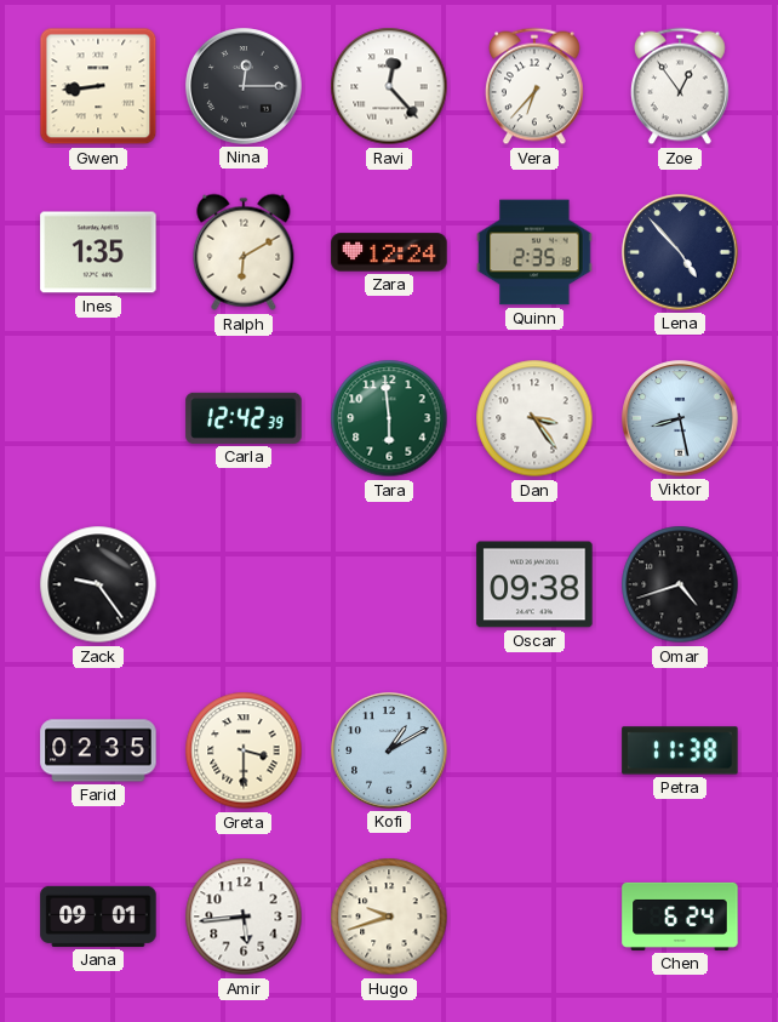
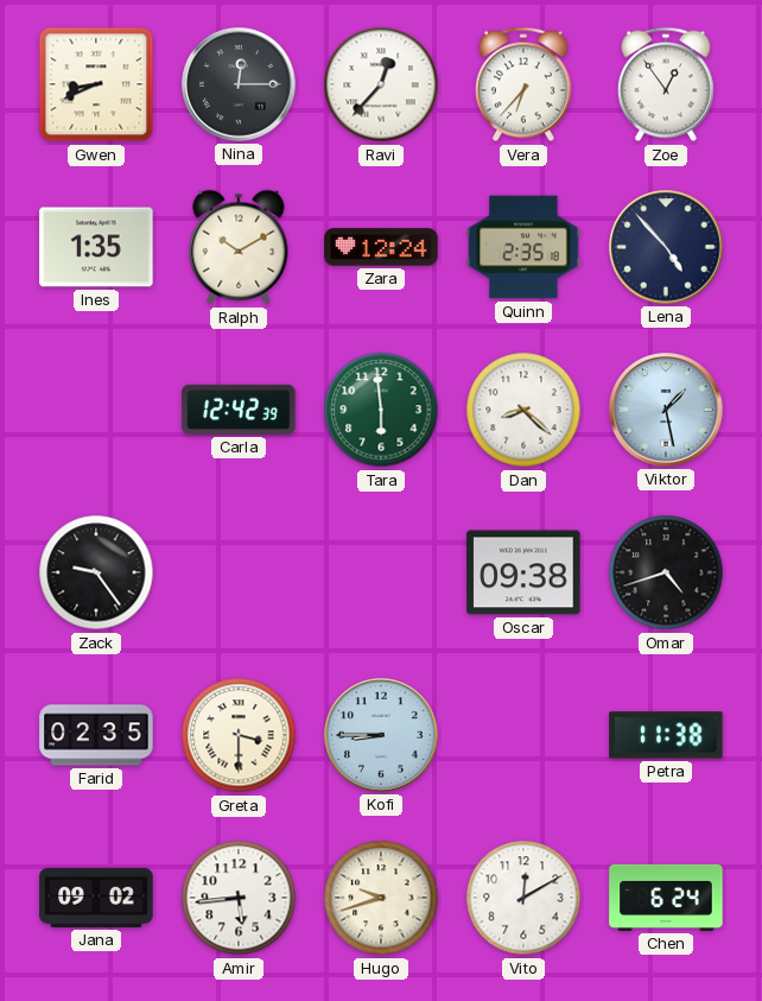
Gwen: 8:44 -> 8:41
Ravi: 12:23 -> 12:37
Ralph: 6:10 -> 10:10
Dan: 3:24 -> 8:22
Viktor: 8:28 -> 1:28
Kofi: 1:10 -> 8:45
Jana: 09:01 -> 09:02
Vito: none -> 12:10
